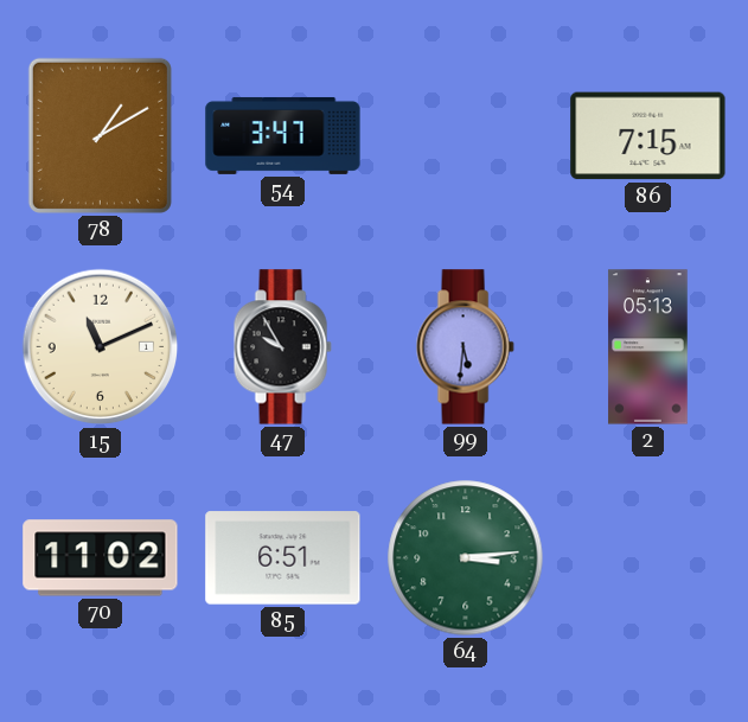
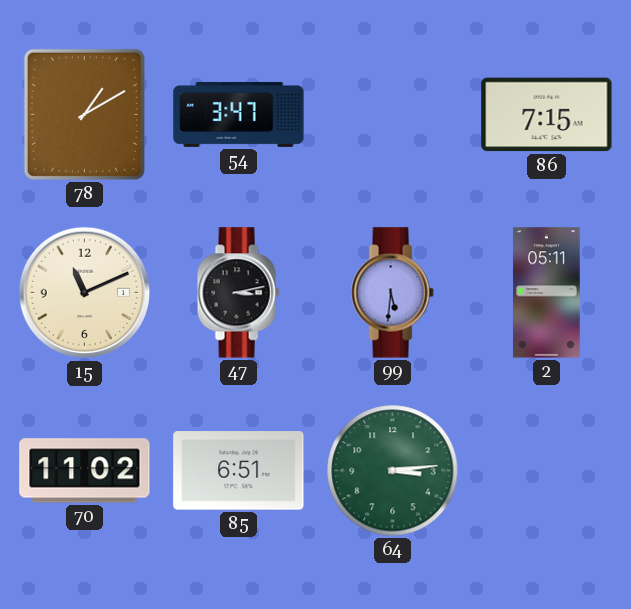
47: 9:55 -> 3:13
2: 05:13 -> 05:11
